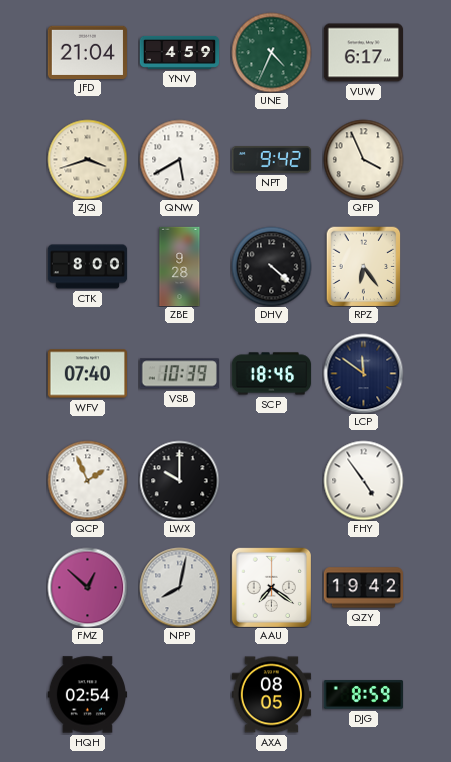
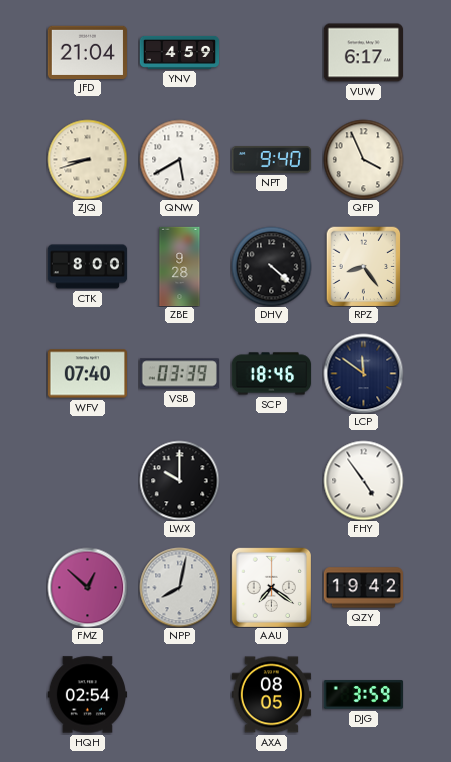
UNE: 4:34 -> none
ZJQ: 3:42 -> 8:42
NPT: 9:42 -> 9:40
RPZ: 6:24 -> 8:24
VSB: 10:39 -> 03:39
QCP: 1:56 -> none
DJG: 8:59 -> 3:59
